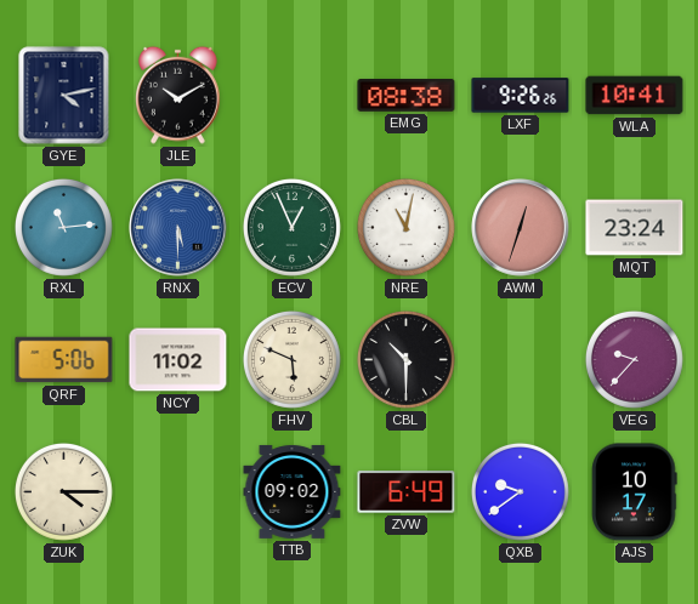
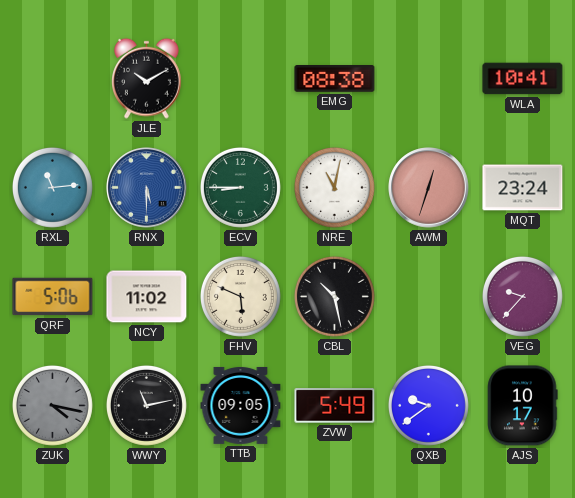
GYE: 4:13 -> none
LXF: 9:26 -> none
ECV: 12:56 -> 8:45
CBL: 10:30 -> 10:28
ZUK: 4:15 -> 4:17
ZUK dial: cream -> grey
WWY: none -> 11:13
TTB: 09:02 -> 09:05
ZVW: 6:49 -> 5:49
